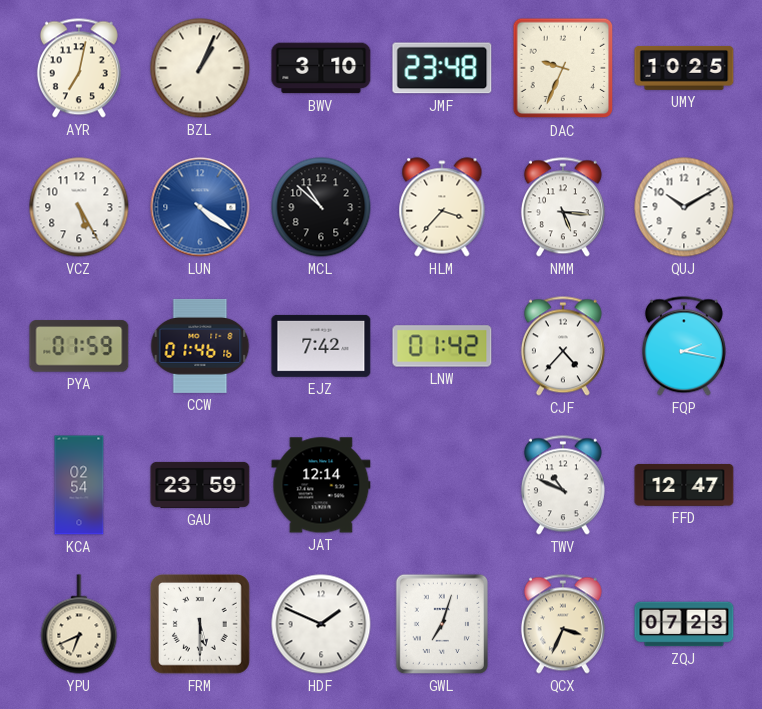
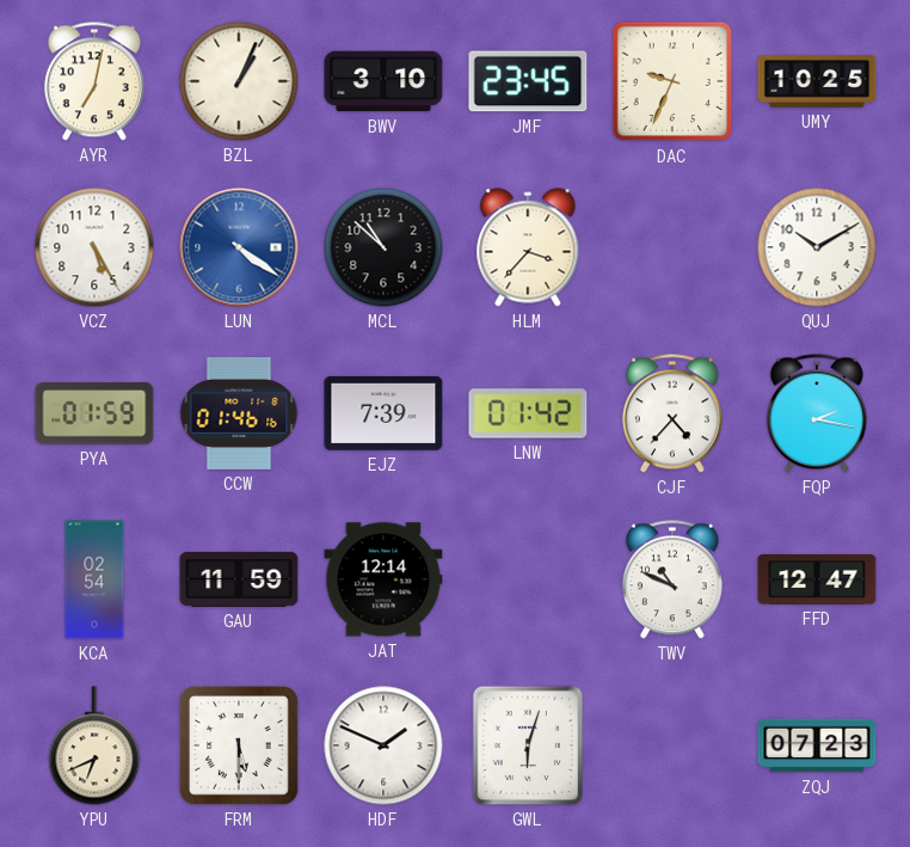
JMF: 23:48 -> 23:45
NMM: 5:16 -> none
EJZ: 7:42 -> 7:39
GAU: 23:59 -> 11:59
GWL: 7:03 -> 6:03
QCX: 3:34 -> none
